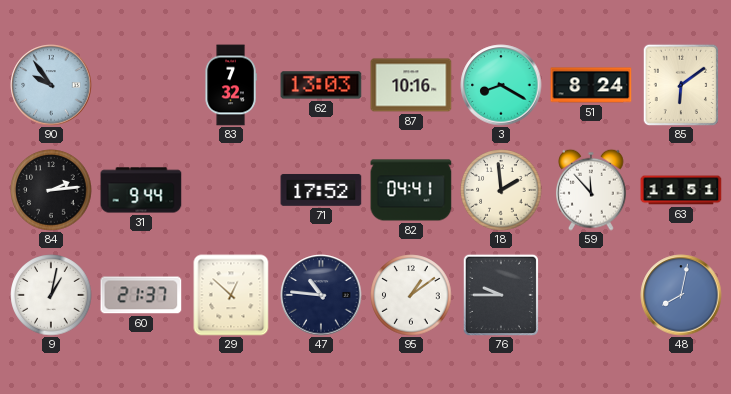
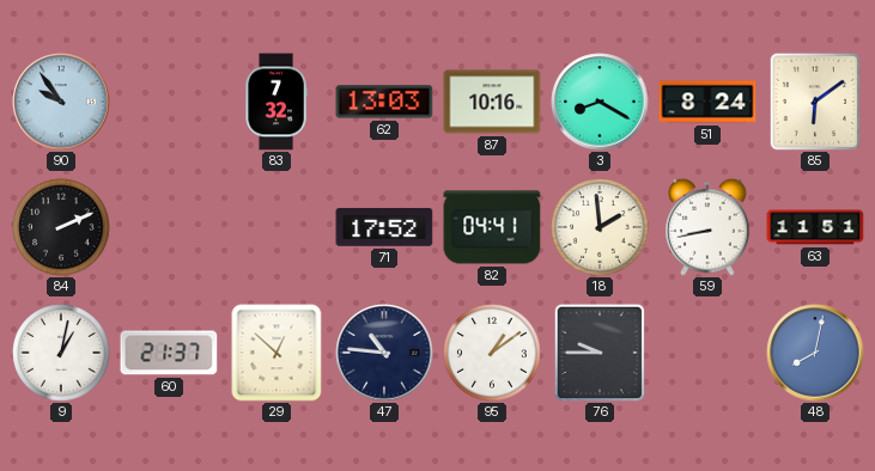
84: 2:14 -> 2:11
31: 9:44 -> none
59: 11:53 -> 8:43
